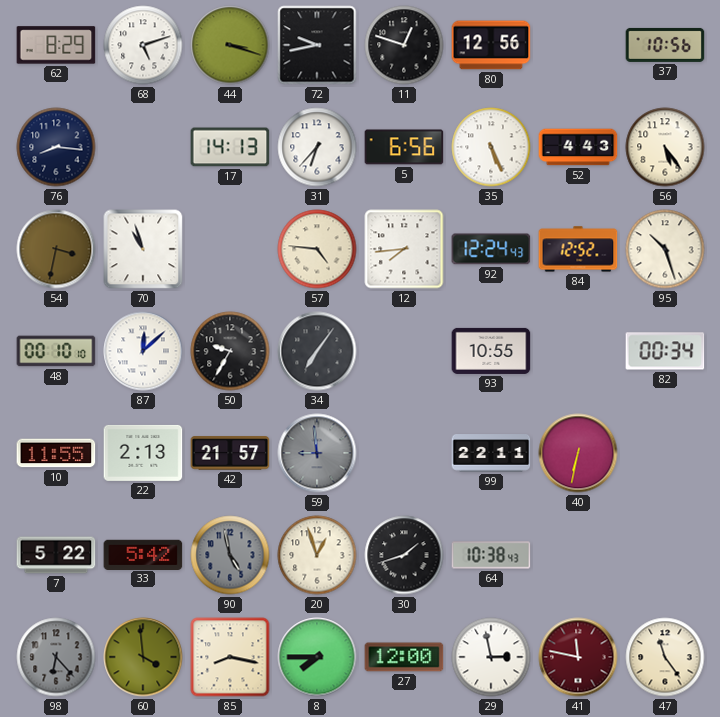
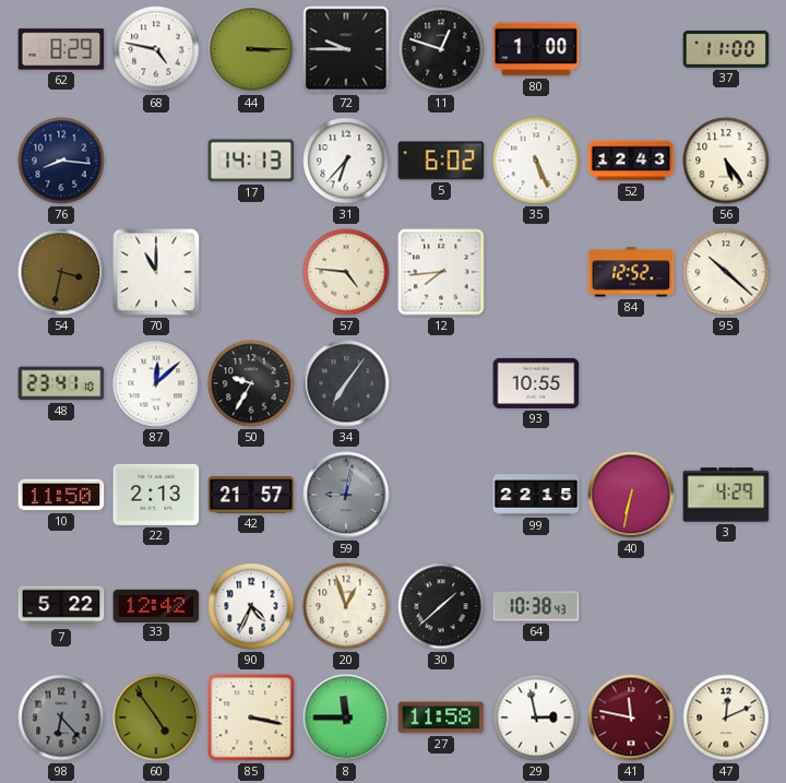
68: 5:12 -> 4:47
44: 3:18 -> 3:15
72: 9:43 -> 9:45
80: 12:56 -> 1:00
37: 10:56 -> 11:00
5: 6:56 -> 6:02
52: 4:43 -> 12:43
70: 10:57 -> 11:00
92: 12:24 -> none
95: 10:27 -> 10:22
48: 00:10 -> 23:41
82: 00:34 -> none
10: 11:55 -> 11:50
59: 8:59 -> 9:02
99: 22:11 -> 22:15
3: none -> 4:29
33: 5:42 -> 12:42
90: 4:58 -> 4:34
90 dial: grey -> white
30: 1:42 -> 1:38
60: 3:59 -> 4:54
85: 8:17 -> 3:17
8: 7:45 -> 11:45
27: 12:00 -> 11:58
47: 11:24 -> 12:11
